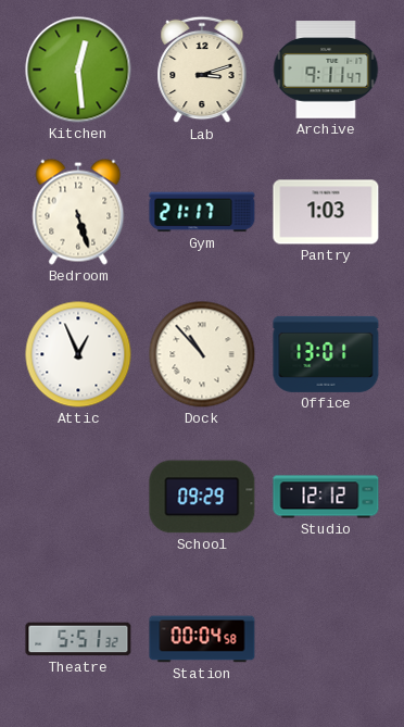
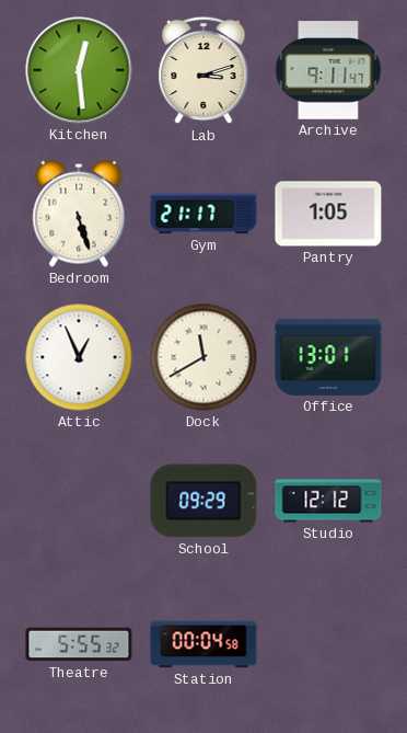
Pantry: 1:03 -> 1:05
Dock: 10:53 -> 11:40
Theatre: 5:51 -> 5:55
